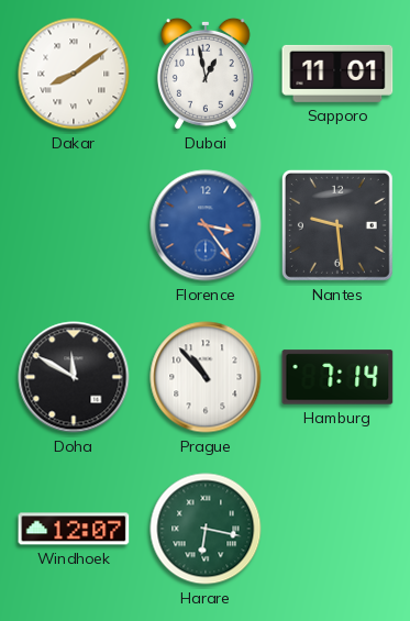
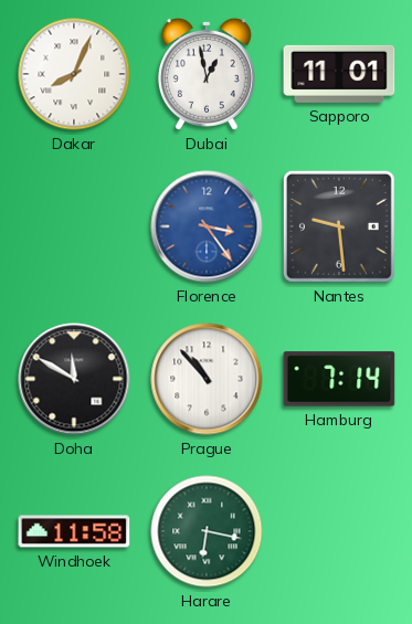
Dakar: 8:09 -> 8:04
Windhoek: 12:07 -> 11:58
